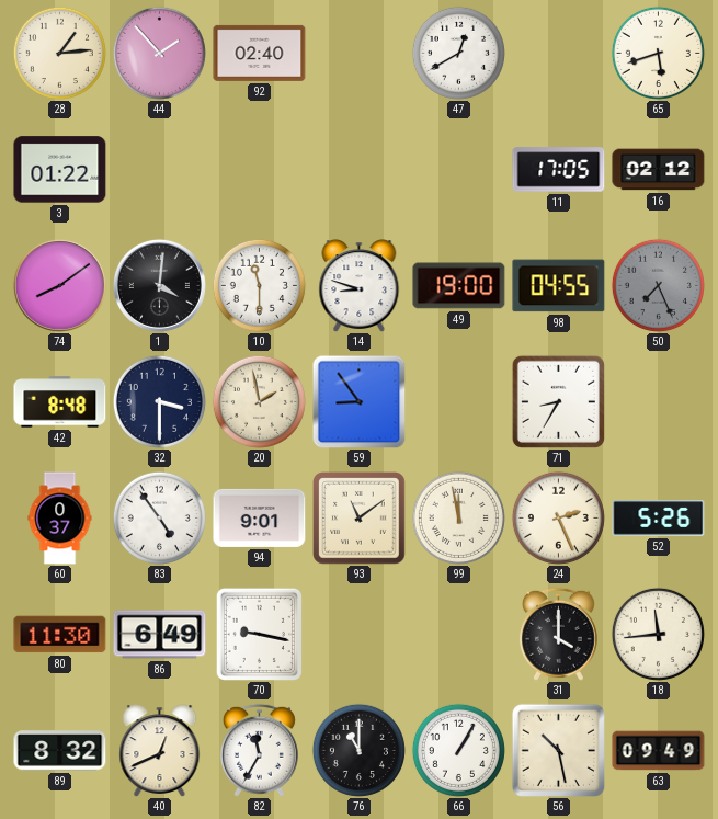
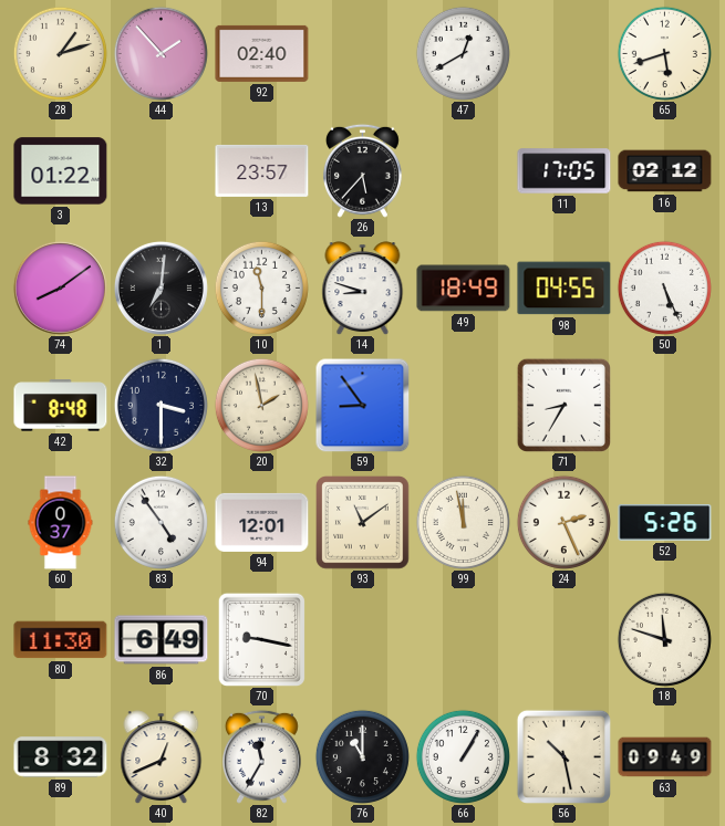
28: 1:14 -> 1:12
13: none -> 23:57
26: none -> 5:37
1: 4:01 -> 7:01
49: 19:00 -> 18:49
50: 7:26 -> 5:26
50 dial: grey -> white
94: 9:01 -> 12:01
31: 4:00 -> none
18: 11:44 -> 11:48
